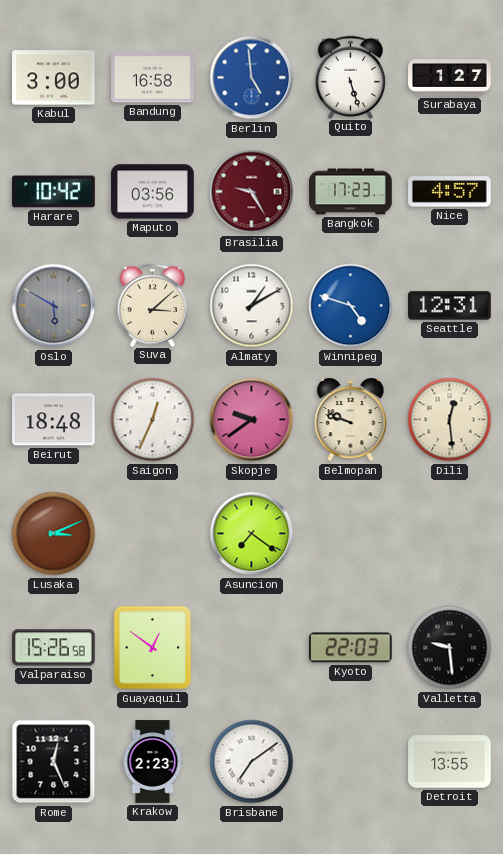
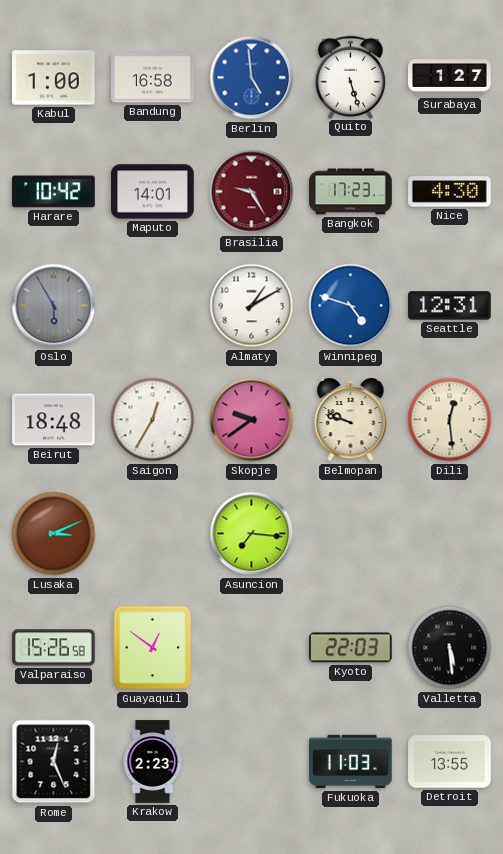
Kabul: 3:00 -> 1:00
Maputo: 03:56 -> 14:01
Nice: 4:57 -> 4:30
Oslo: 5:50 -> 5:55
Suva: 3:08 -> none
Saigon: 12:34 -> 12:35
Asuncion: 7:21 -> 7:16
Valletta: 9:29 -> 5:29
Brisbane: 7:09 -> none
Fukuoka: none -> 11:03
